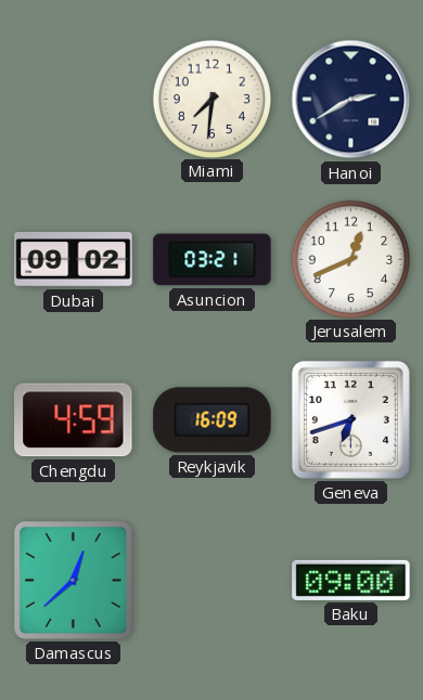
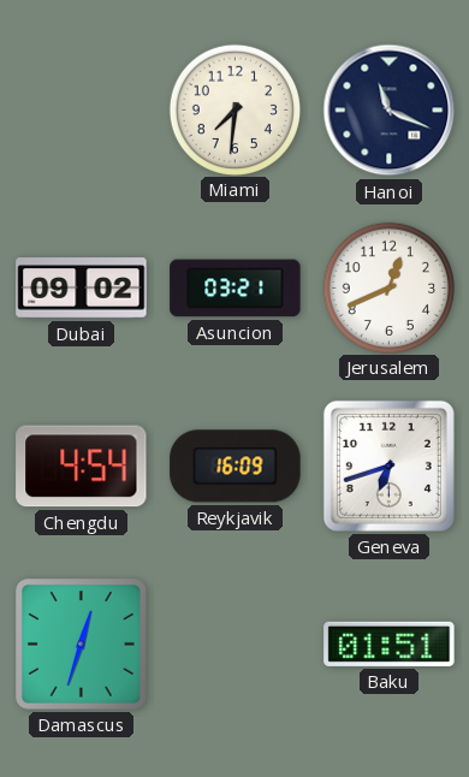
Hanoi: 2:40 -> 11:19
Chengdu: 4:59 -> 4:54
Damascus: 12:38 -> 12:33
Baku: 09:00 -> 01:51
